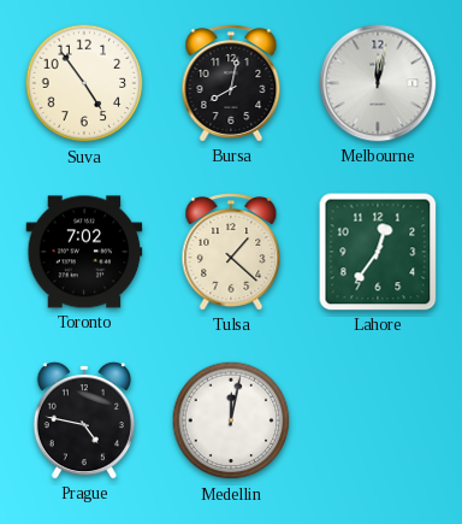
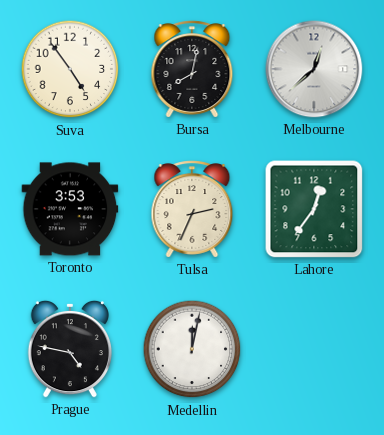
Melbourne: 12:02 -> 12:38
Toronto: 7:02 -> 3:53
Tulsa: 1:22 -> 2:34
